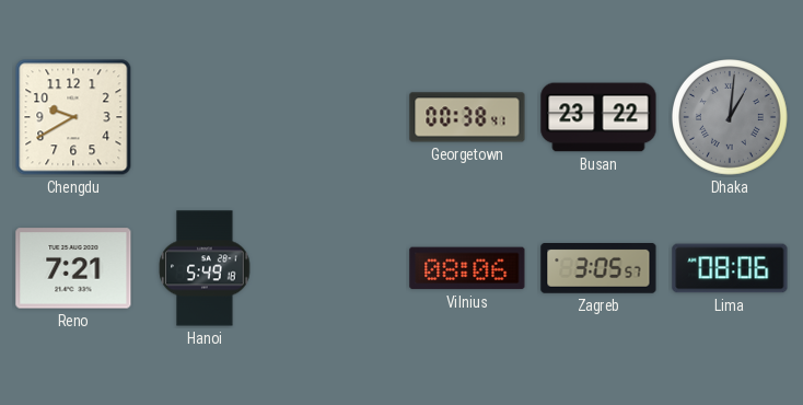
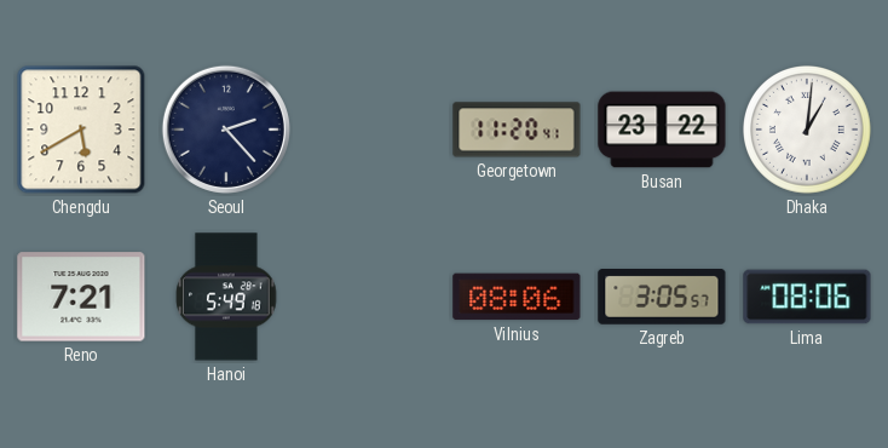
Chengdu: 9:40 -> 5:40
Seoul: none -> 2:23
Georgetown: 00:38 -> 11:20
Dhaka dial: grey -> white
